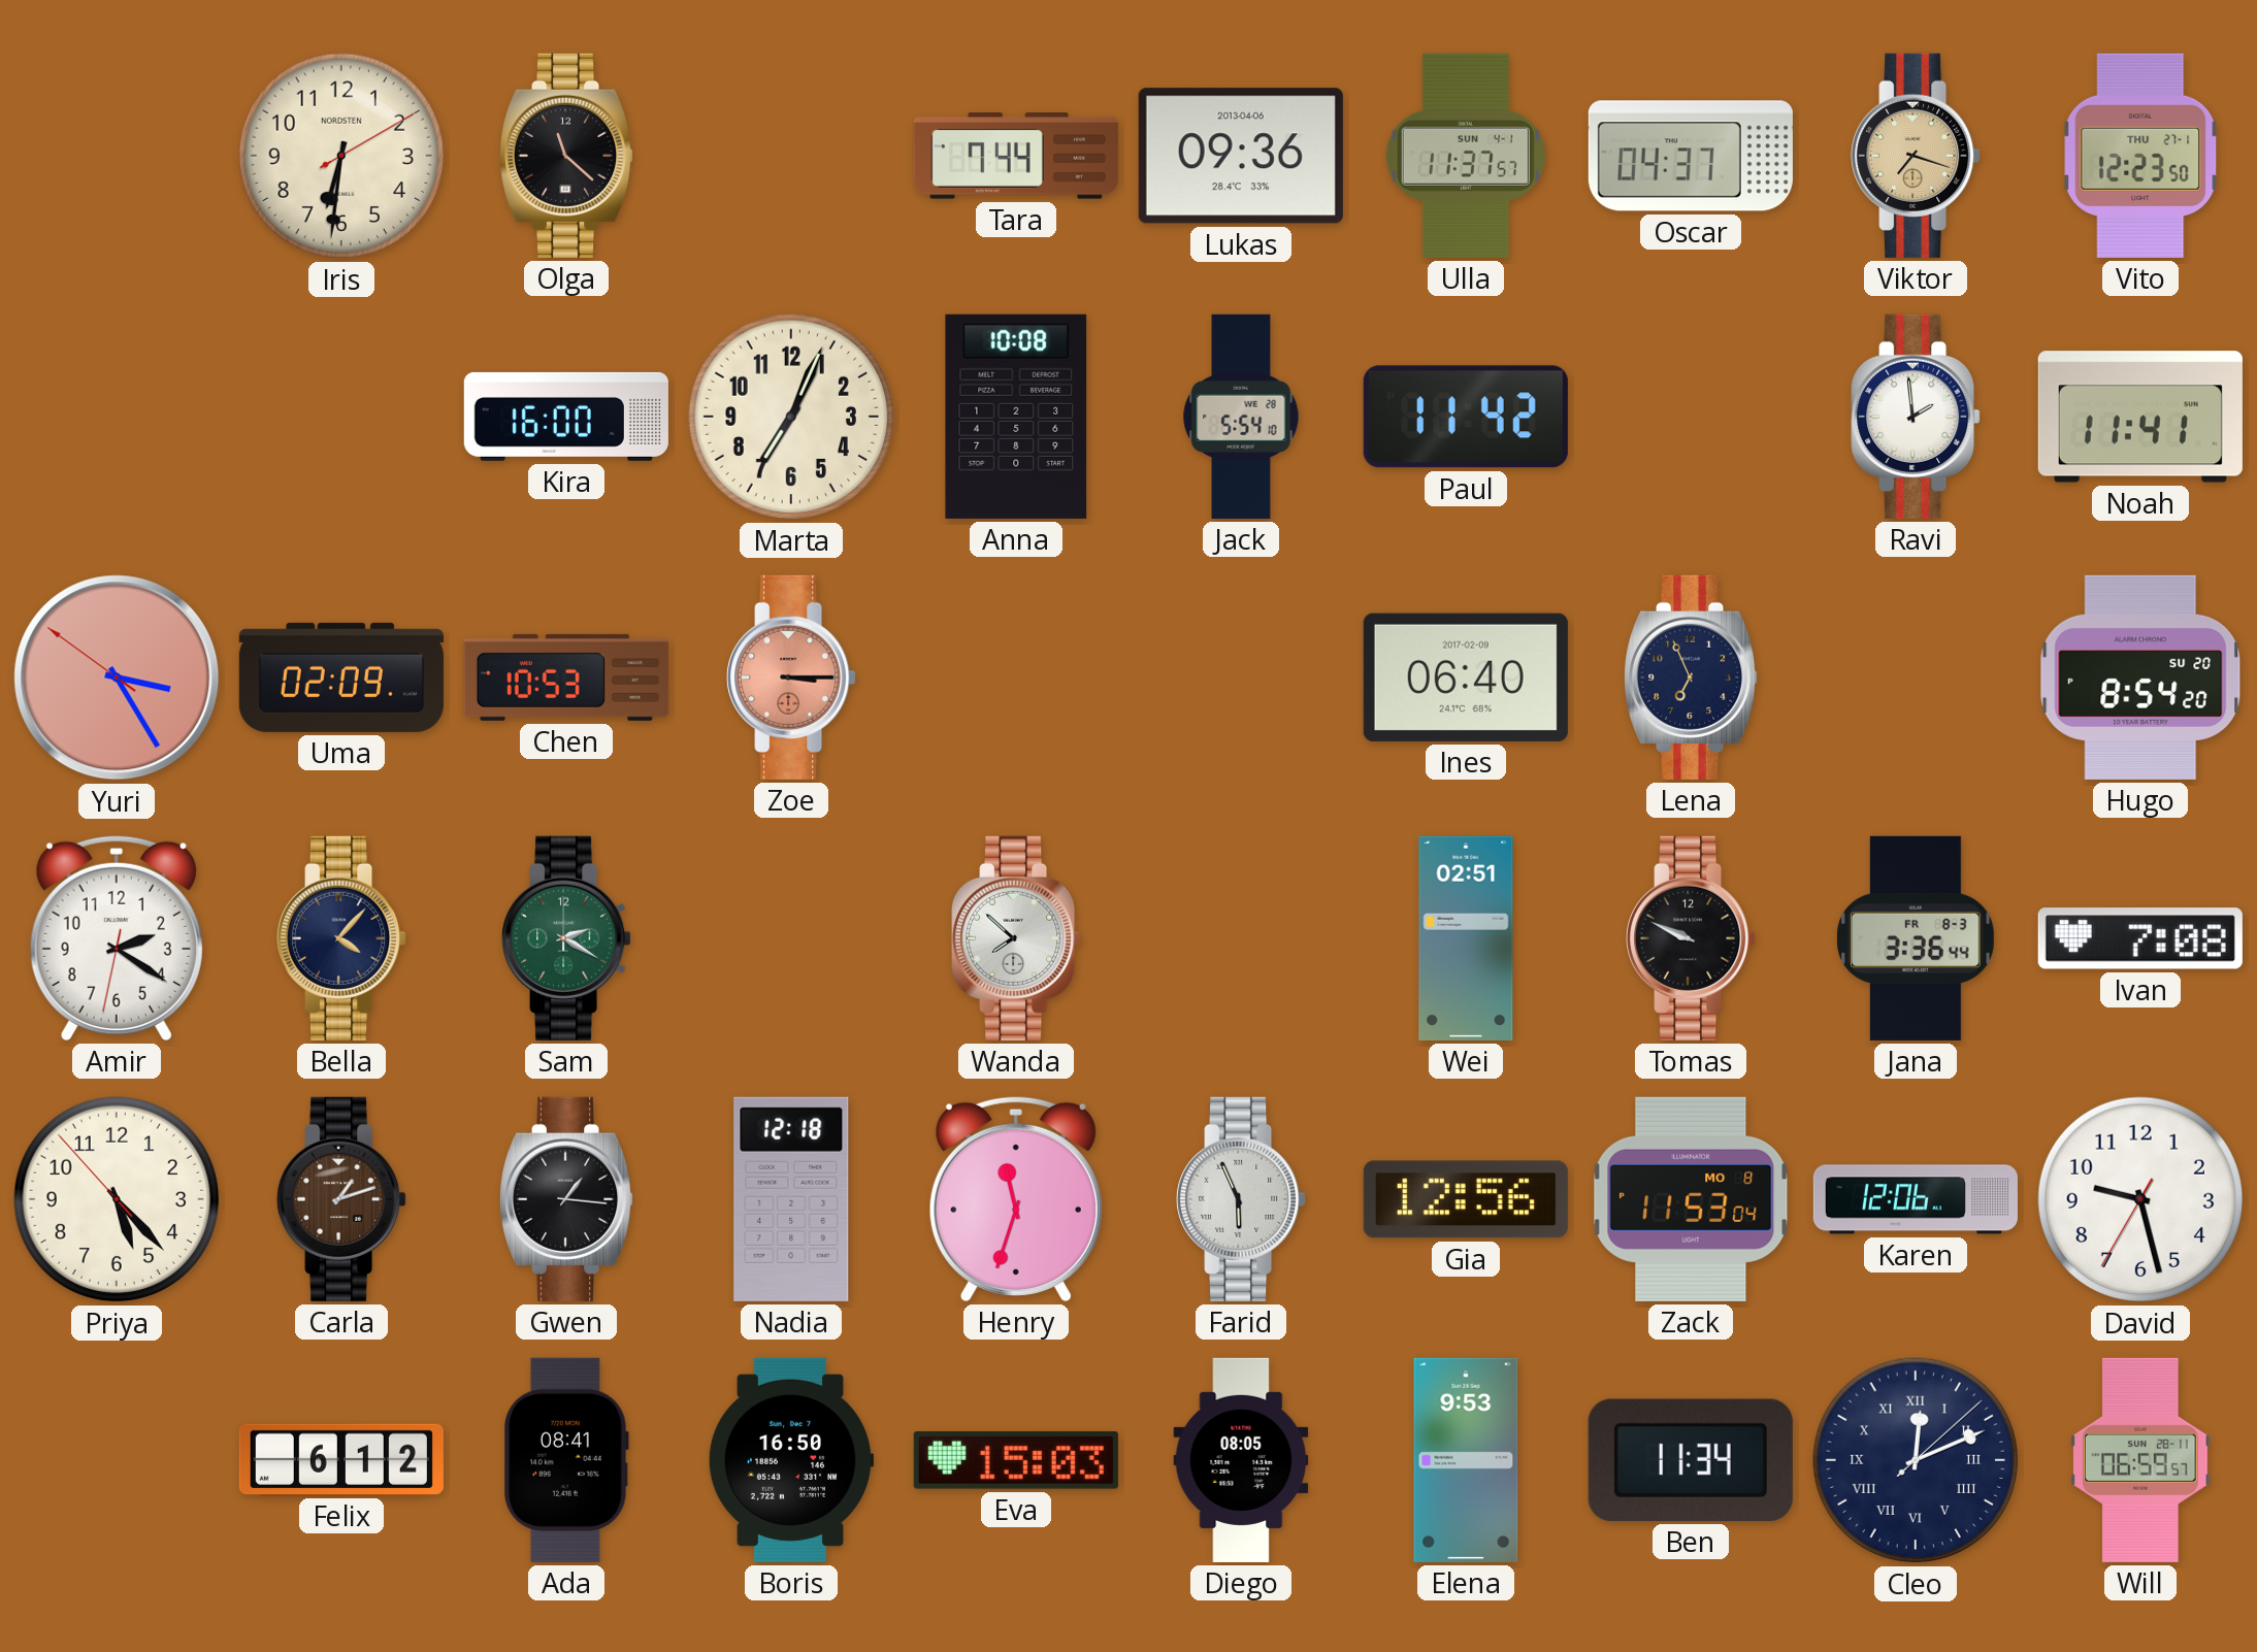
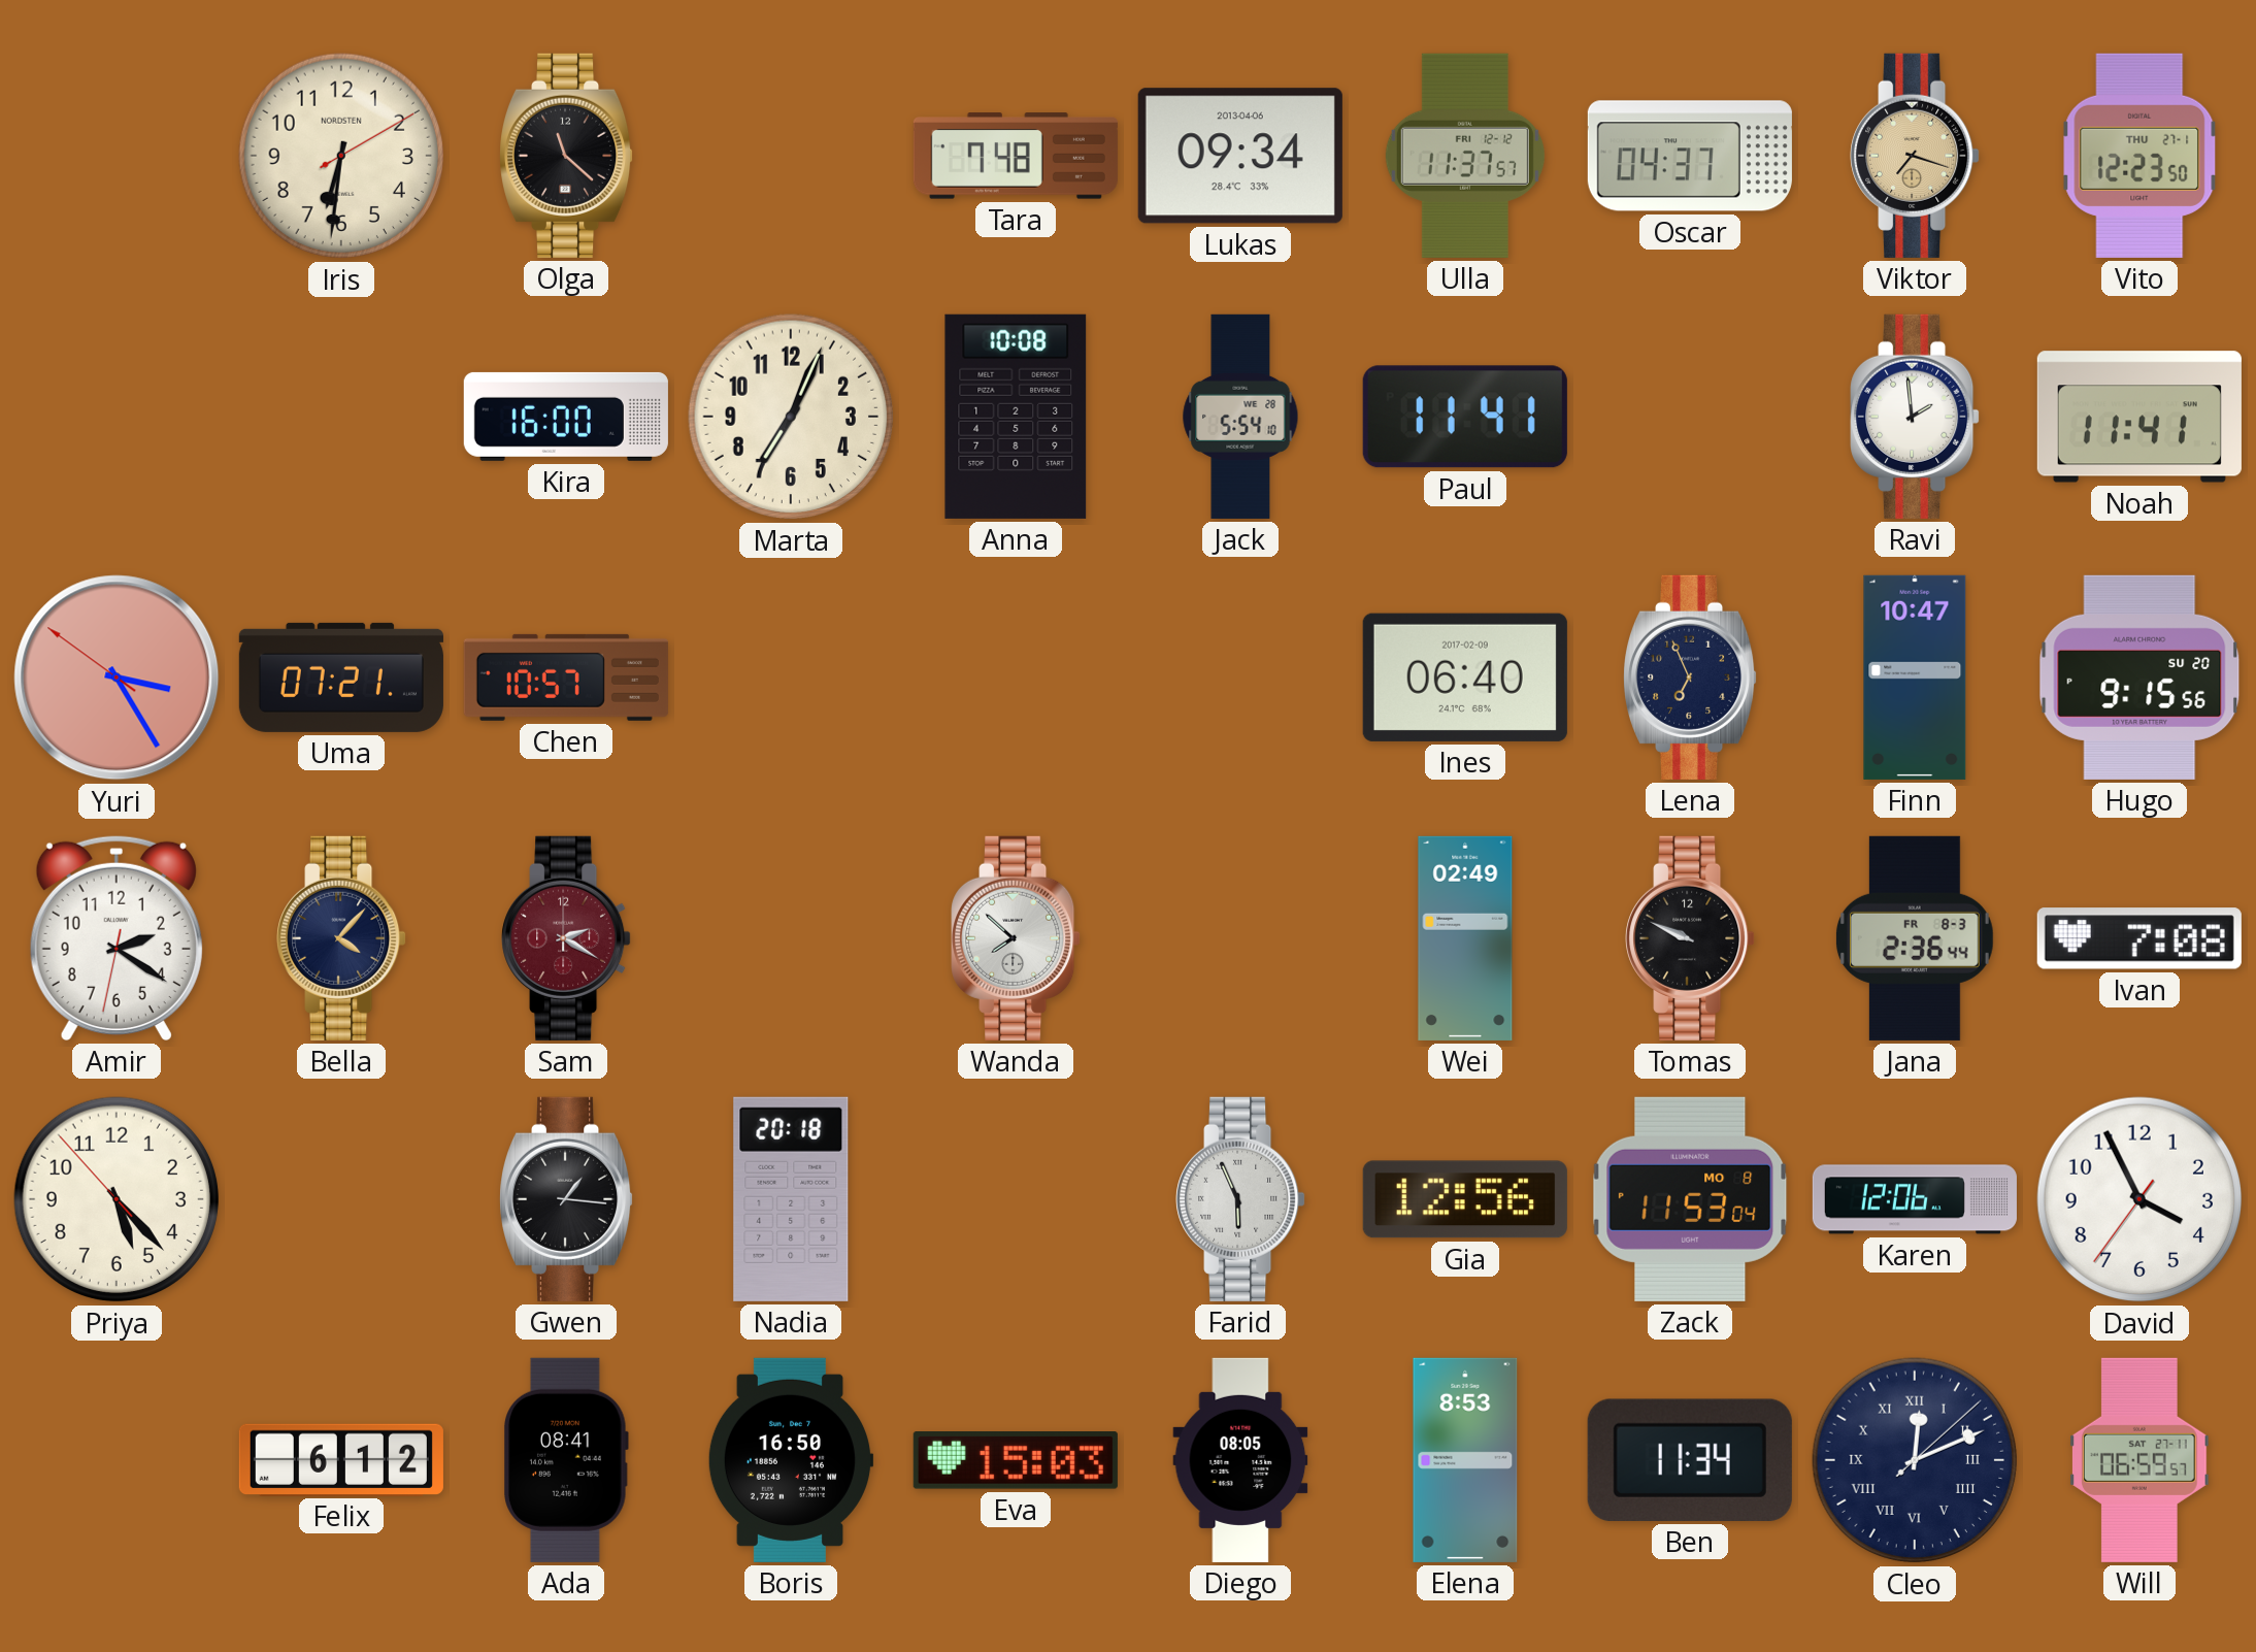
Tara: 7:44 -> 7:48
Lukas: 09:36 -> 09:34
Ulla date: SUN 4-1 -> FRI 12-12
Paul: 11:42 -> 11:41
Uma: 02:09 -> 07:21
Chen: 10:53 -> 10:57
Zoe: 3:15 -> none
Finn: none -> 10:47
Hugo: 8:54 -> 9:15
Sam dial: green -> burgundy
Wei: 02:51 -> 02:49
Jana: 3:36 -> 2:36
Carla: 1:12 -> none
Nadia: 12:18 -> 20:18
Henry: 11:33 -> none
David: 9:27 -> 3:55
Elena: 9:53 -> 8:53
Will date: SUN 28-11 -> SAT 27-11
